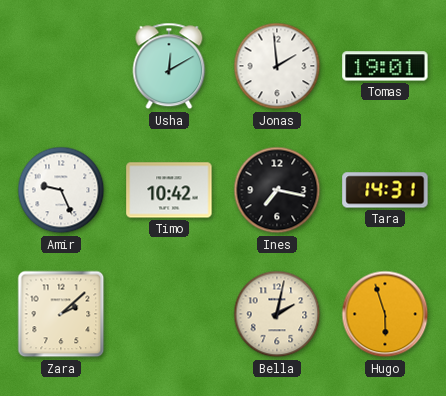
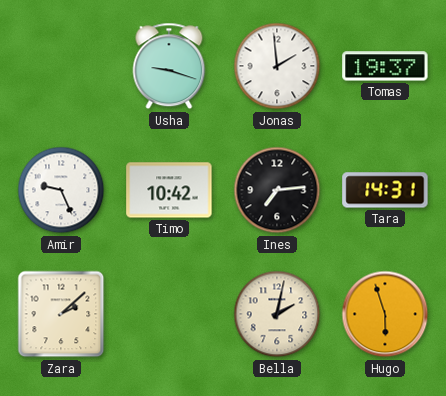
Usha: 12:10 -> 9:18
Tomas: 19:01 -> 19:37
Ines: 7:17 -> 7:14
